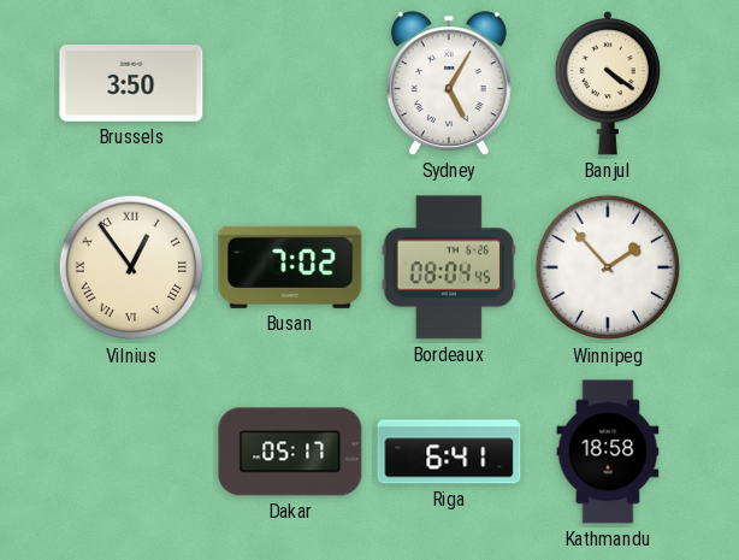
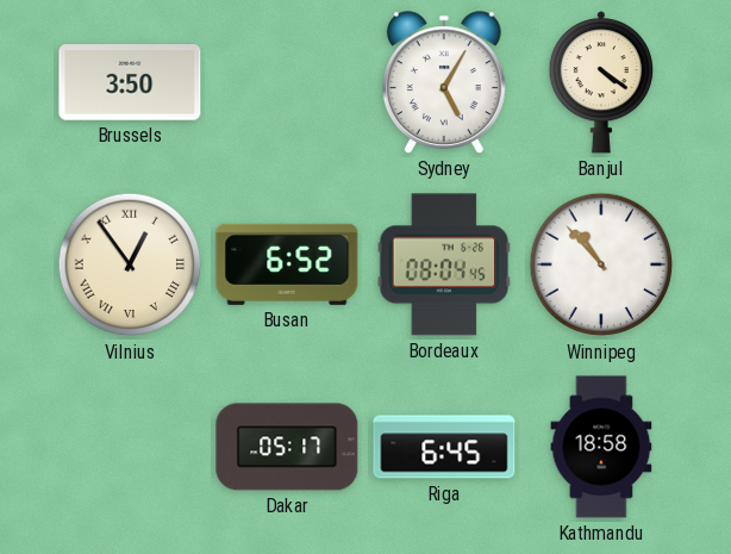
Busan: 7:02 -> 6:52
Winnipeg: 1:53 -> 10:53
Riga: 6:41 -> 6:45
